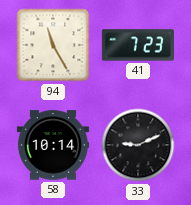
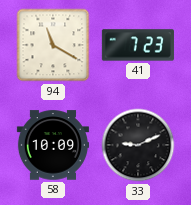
94: 11:25 -> 11:20
58: 10:14 -> 10:09
